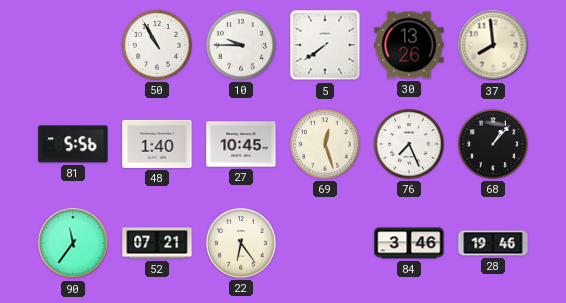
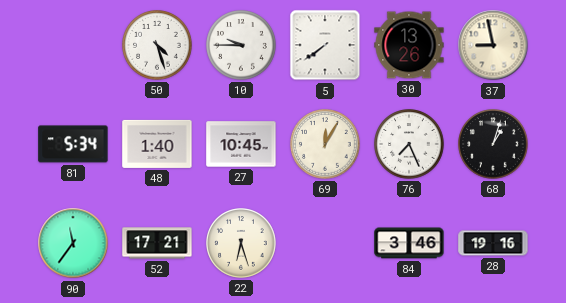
50: 10:55 -> 4:27
37: 7:59 -> 8:58
81: 5:56 -> 5:34
69: 12:27 -> 12:05
68: 1:07 -> 1:03
52: 07:21 -> 17:21
22: 6:24 -> 6:27
28: 19:46 -> 19:16
